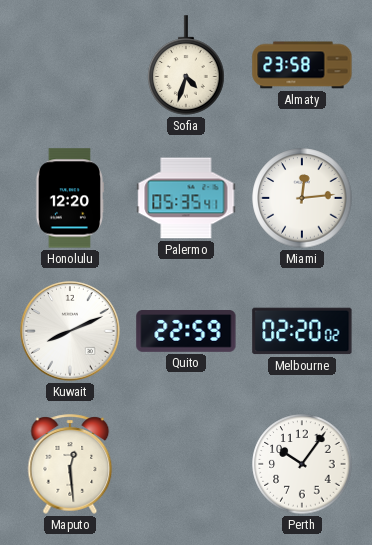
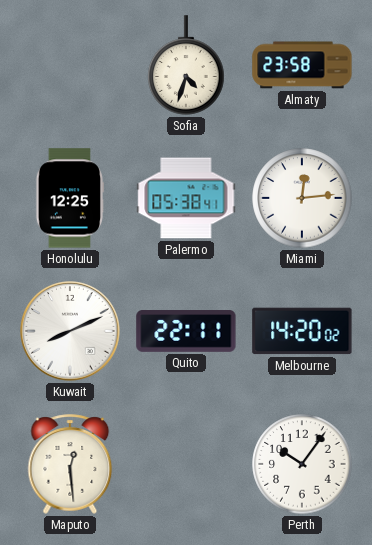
Honolulu: 12:20 -> 12:25
Palermo: 05:35 -> 05:38
Quito: 22:59 -> 22:11
Melbourne: 02:20 -> 14:20
